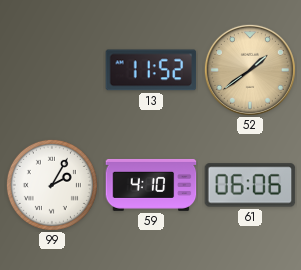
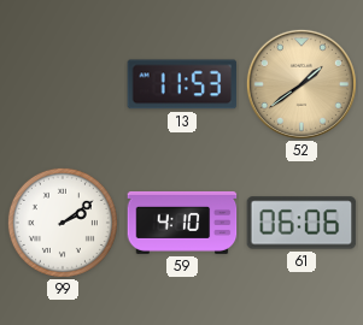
13: 11:52 -> 11:53
99: 2:05 -> 2:09
